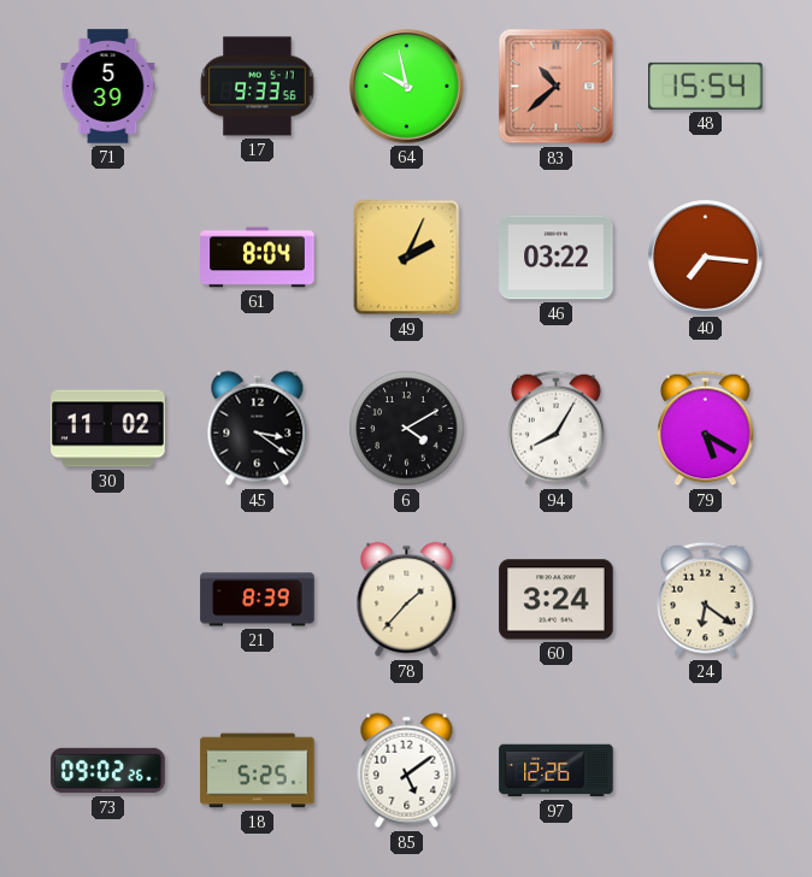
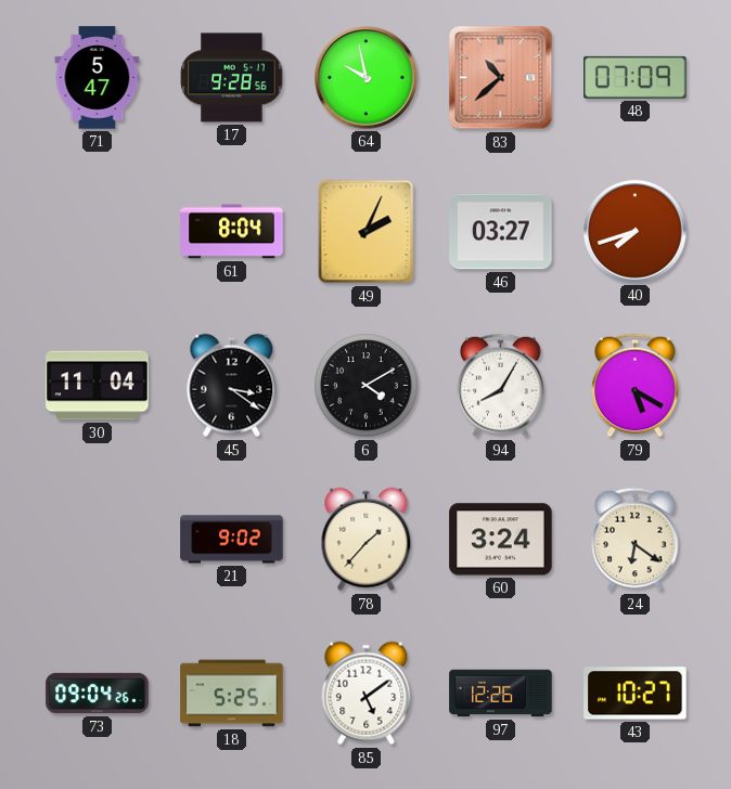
71: 5:39 -> 5:47
17: 9:33 -> 9:28
48: 15:54 -> 07:09
46: 03:22 -> 03:27
40: 7:16 -> 7:42
30: 11:02 -> 11:04
21: 8:39 -> 9:02
73: 09:02 -> 09:04
43: none -> 10:27
